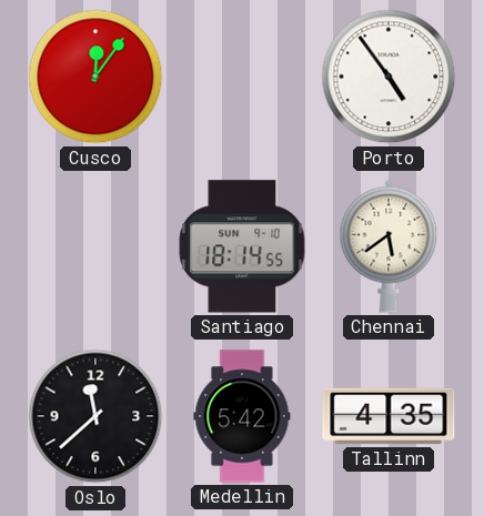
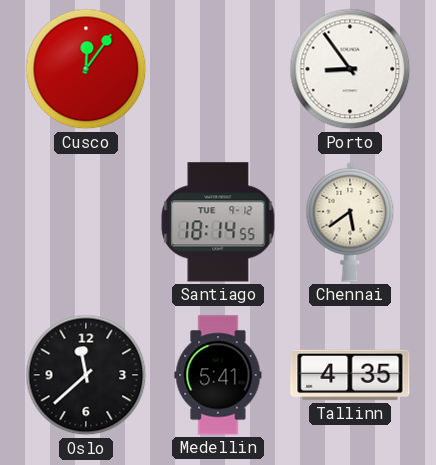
Porto: 4:54 -> 8:54
Santiago date: SUN 9-10 -> TUE 9-12
Medellin: 5:42 -> 5:41
